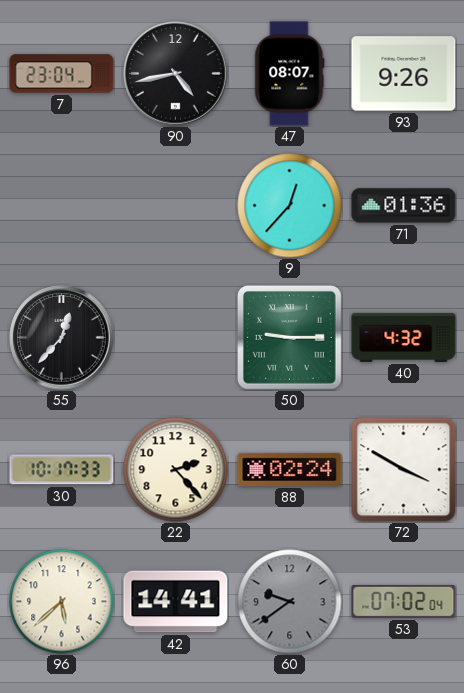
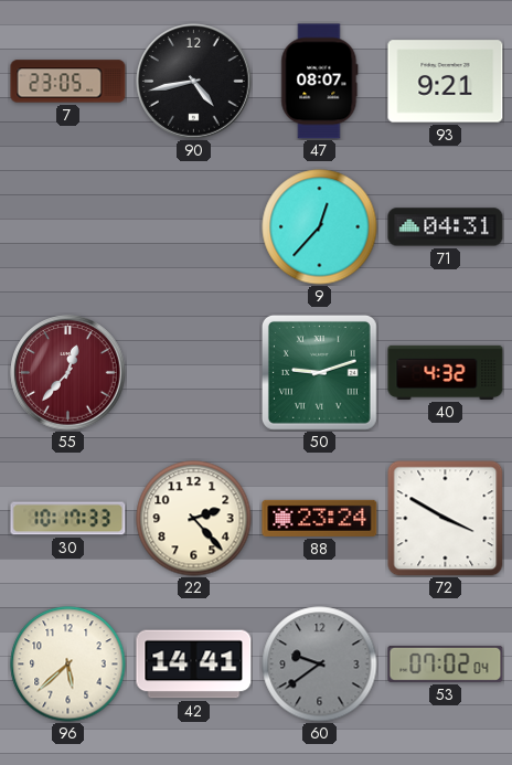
7: 23:04 -> 23:05
93: 9:26 -> 9:21
71: 01:36 -> 04:31
55 dial: black -> burgundy
50: 9:15 -> 9:12
88: 02:24 -> 23:24
